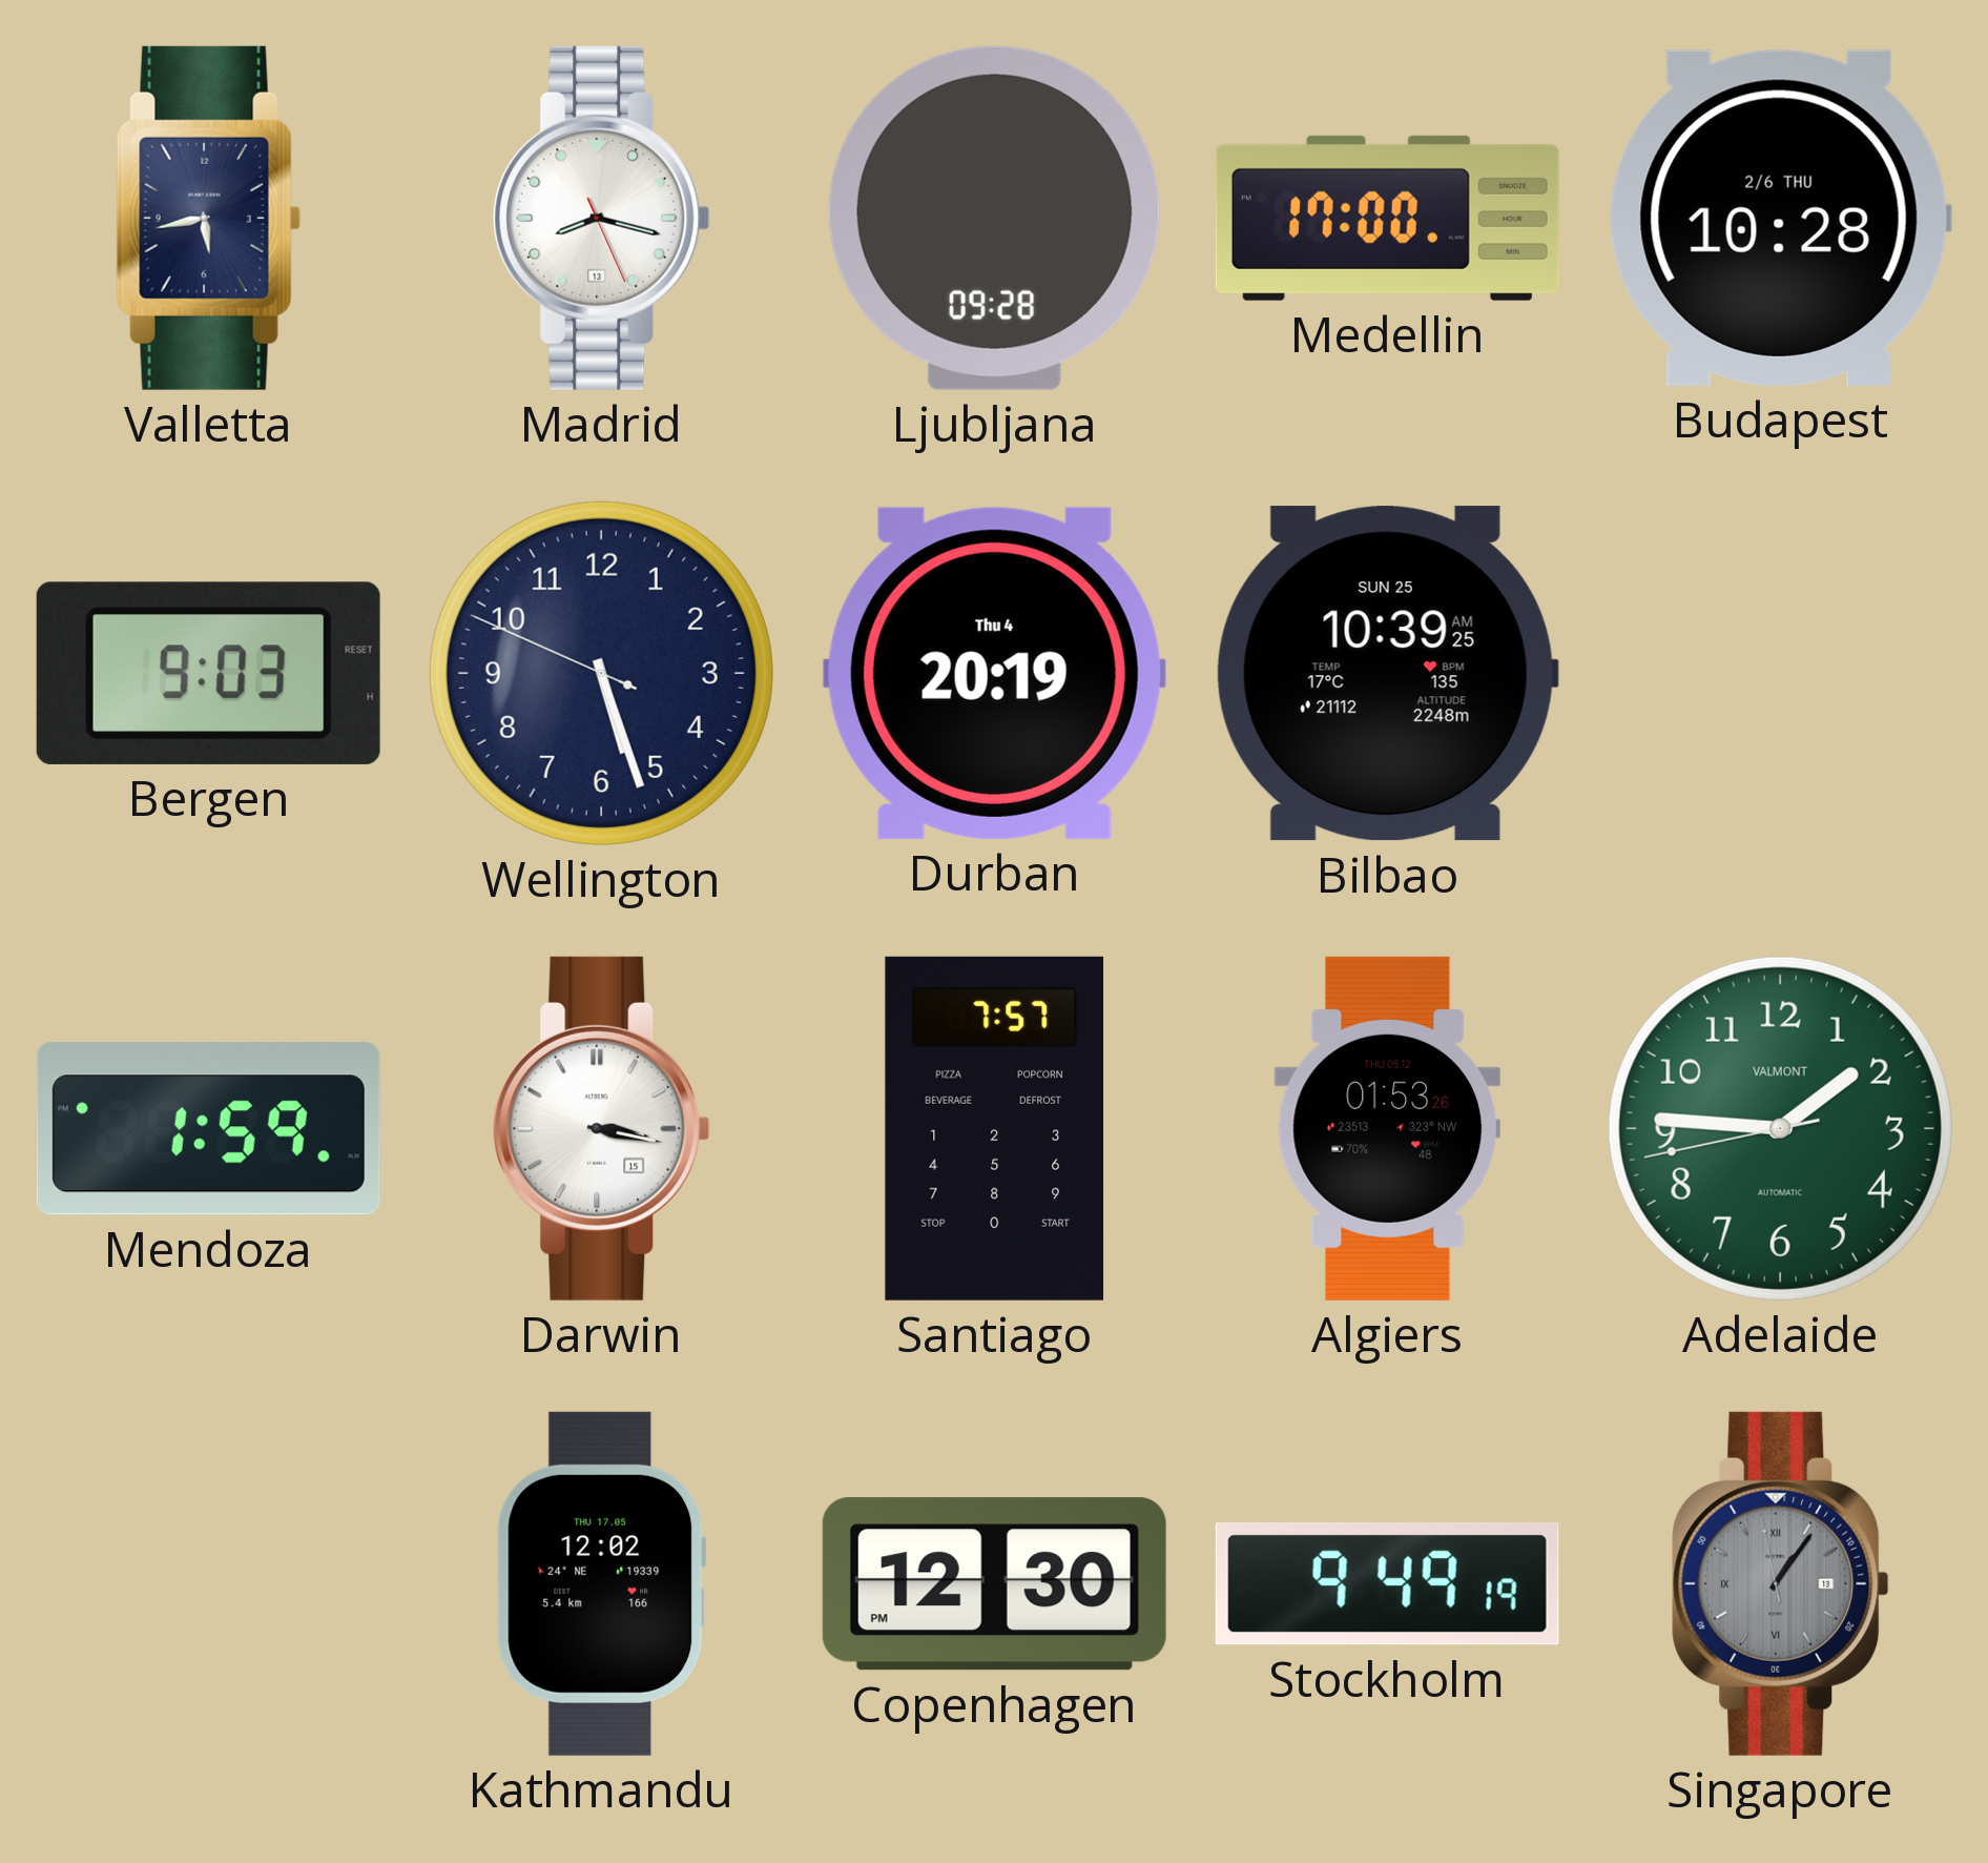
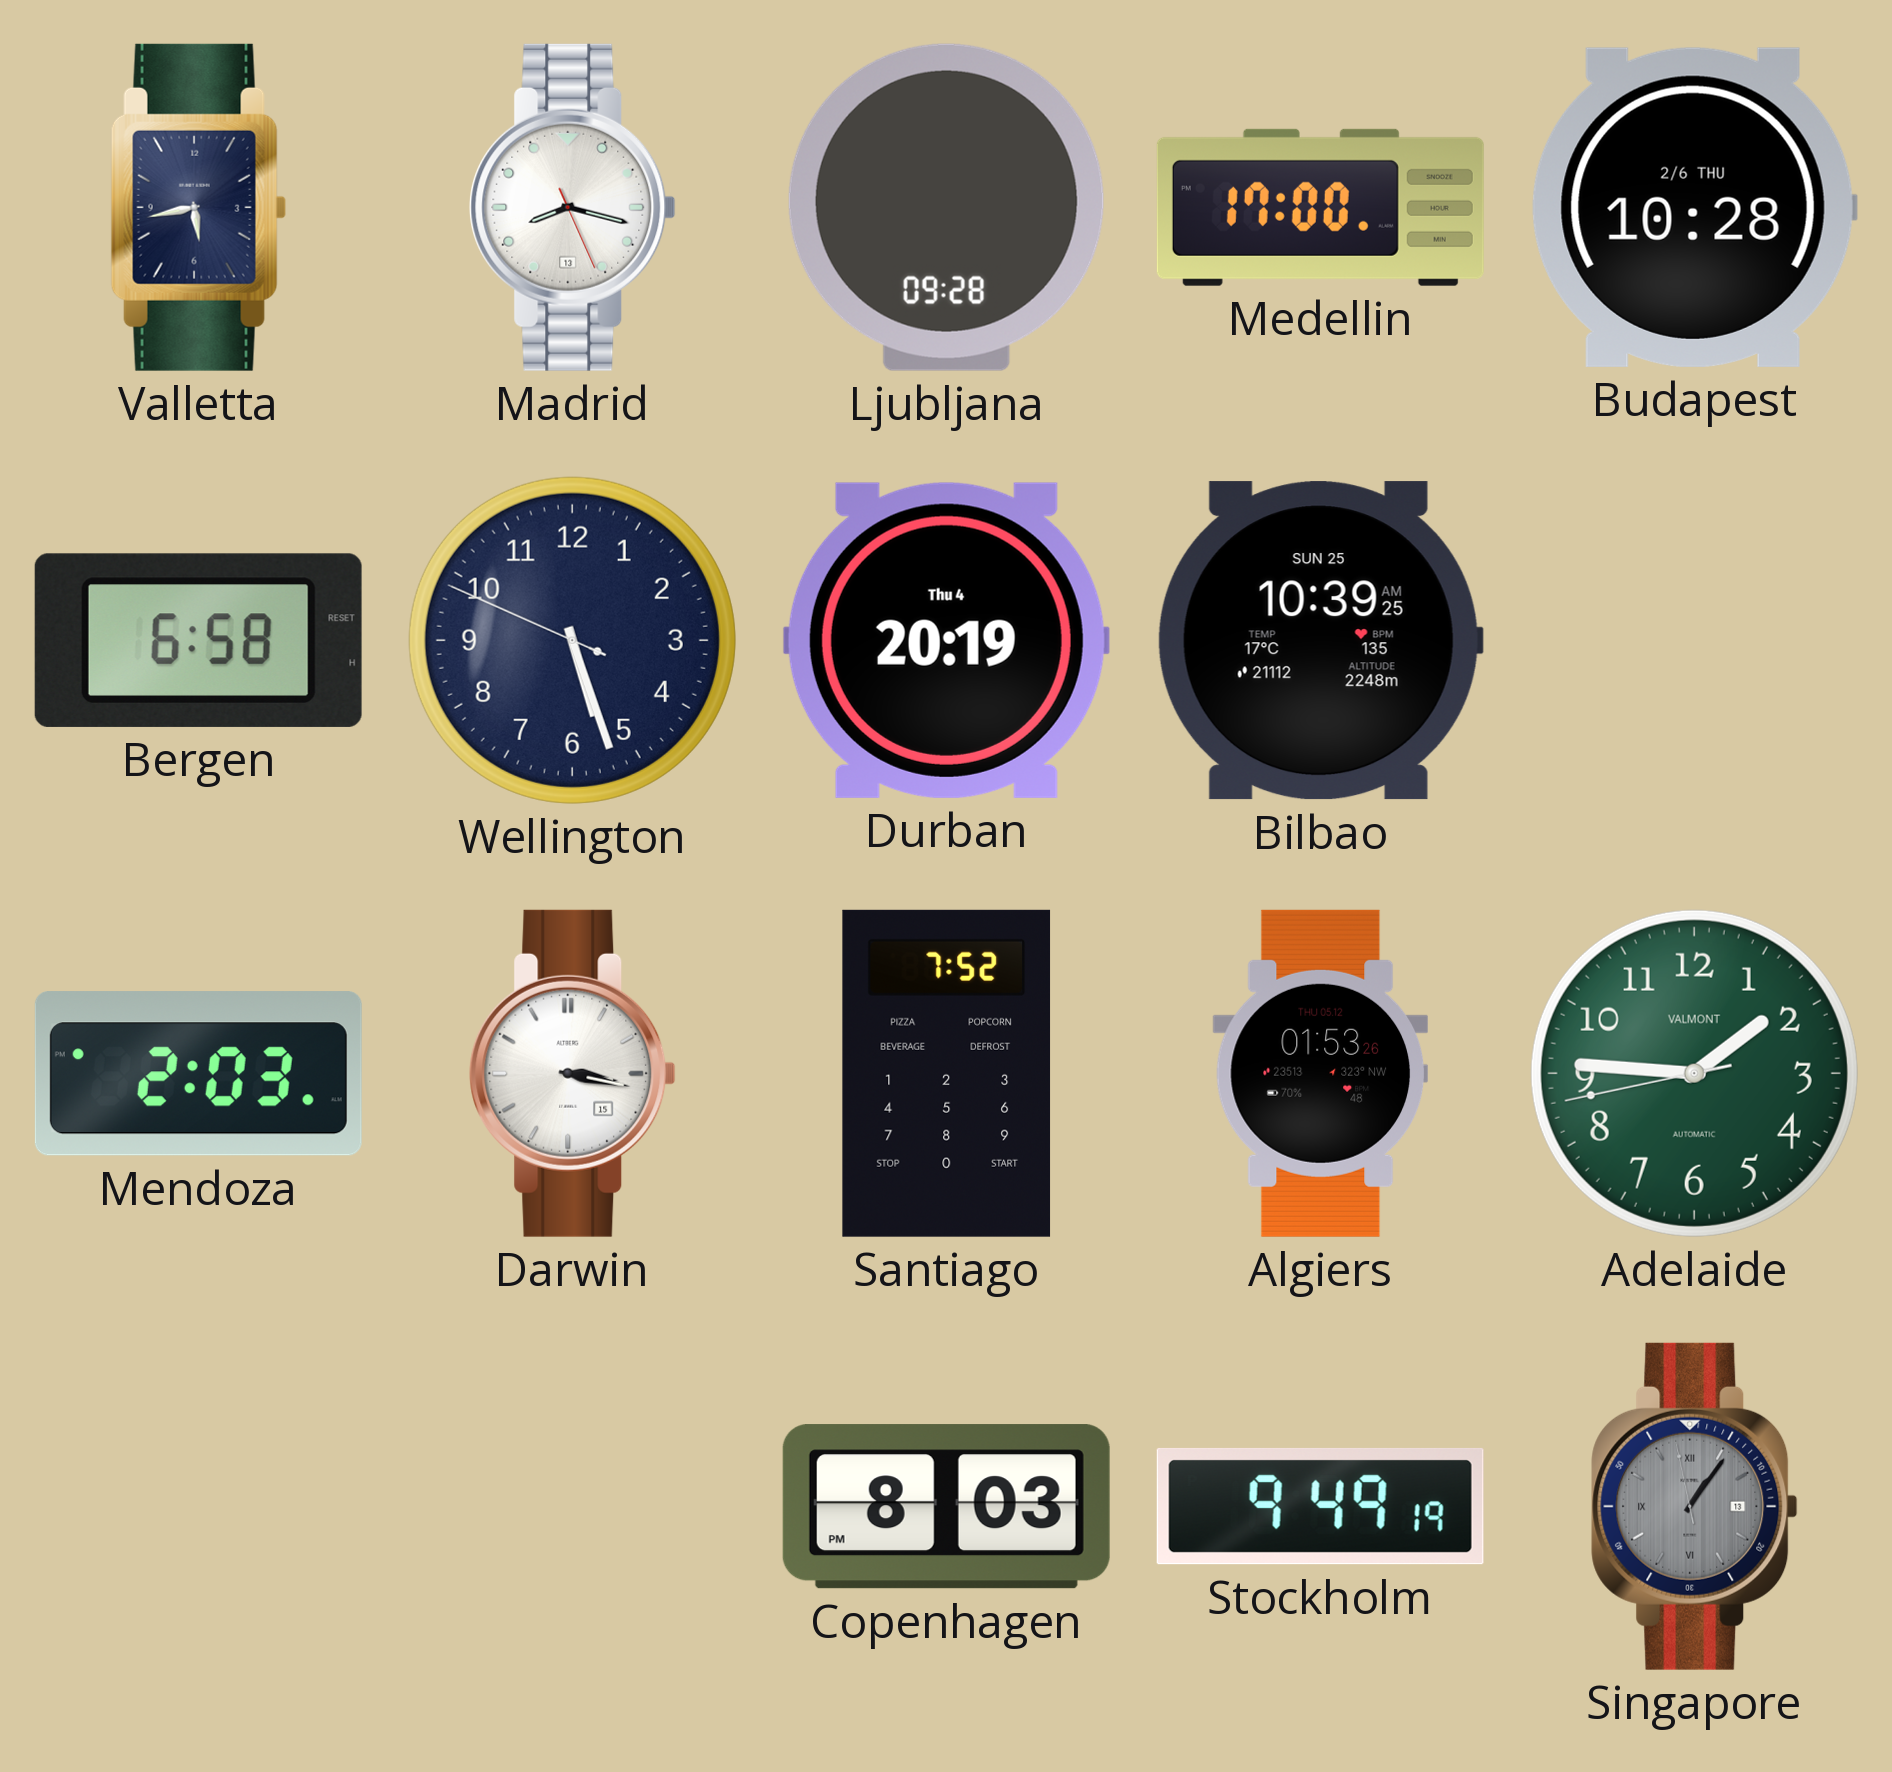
Bergen: 9:03 -> 6:58
Mendoza: 1:59 -> 2:03
Santiago: 7:57 -> 7:52
Kathmandu: 12:02 -> none
Copenhagen: 12:30 -> 8:03
